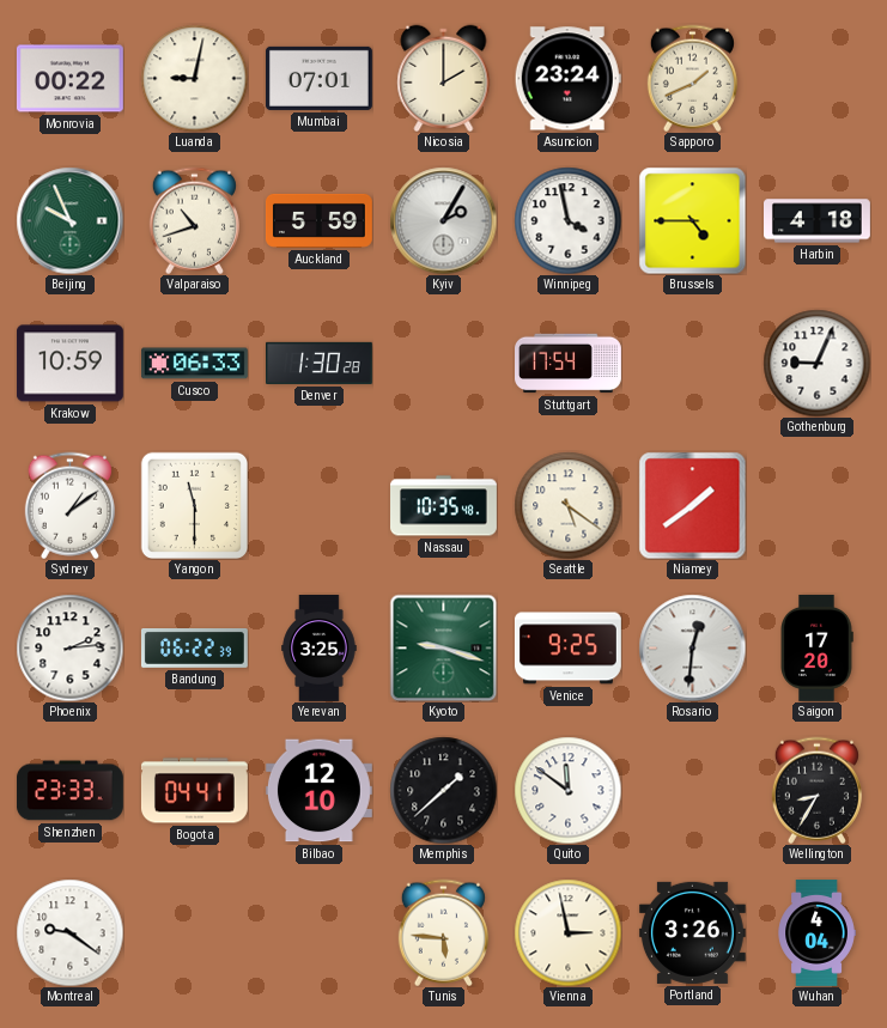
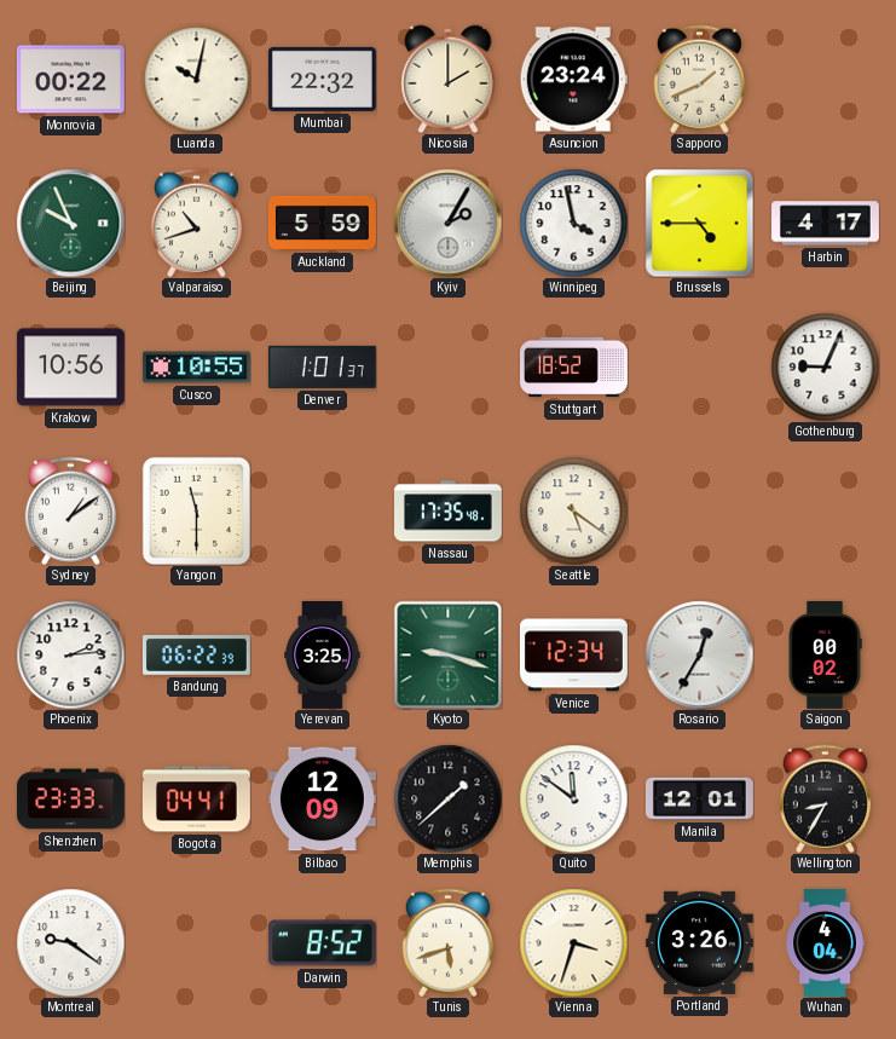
Luanda: 9:02 -> 10:02
Mumbai: 07:01 -> 22:32
Harbin: 4:18 -> 4:17
Krakow: 10:59 -> 10:56
Cusco: 06:33 -> 10:55
Denver: 1:30 -> 1:01
Stuttgart: 17:54 -> 18:52
Nassau: 10:35 -> 17:35
Niamey: 1:39 -> none
Venice: 9:25 -> 12:34
Rosario: 12:31 -> 12:35
Saigon: 17:20 -> 00:02
Bilbao: 12:10 -> 12:09
Manila: none -> 12:01
Darwin: none -> 8:52
Tunis: 5:46 -> 5:42
Vienna: 2:58 -> 3:33
